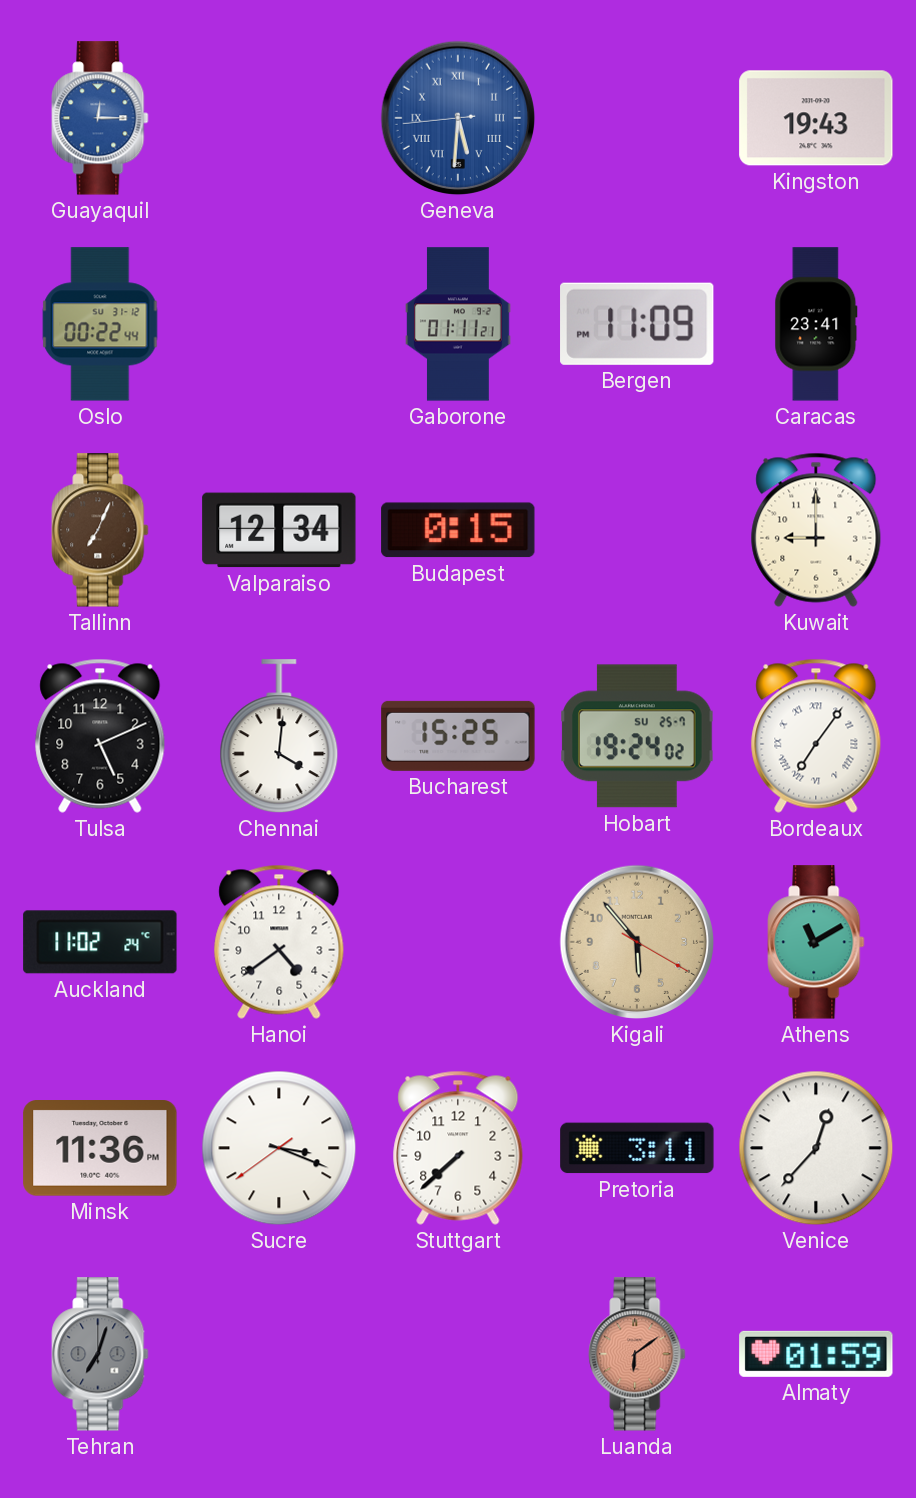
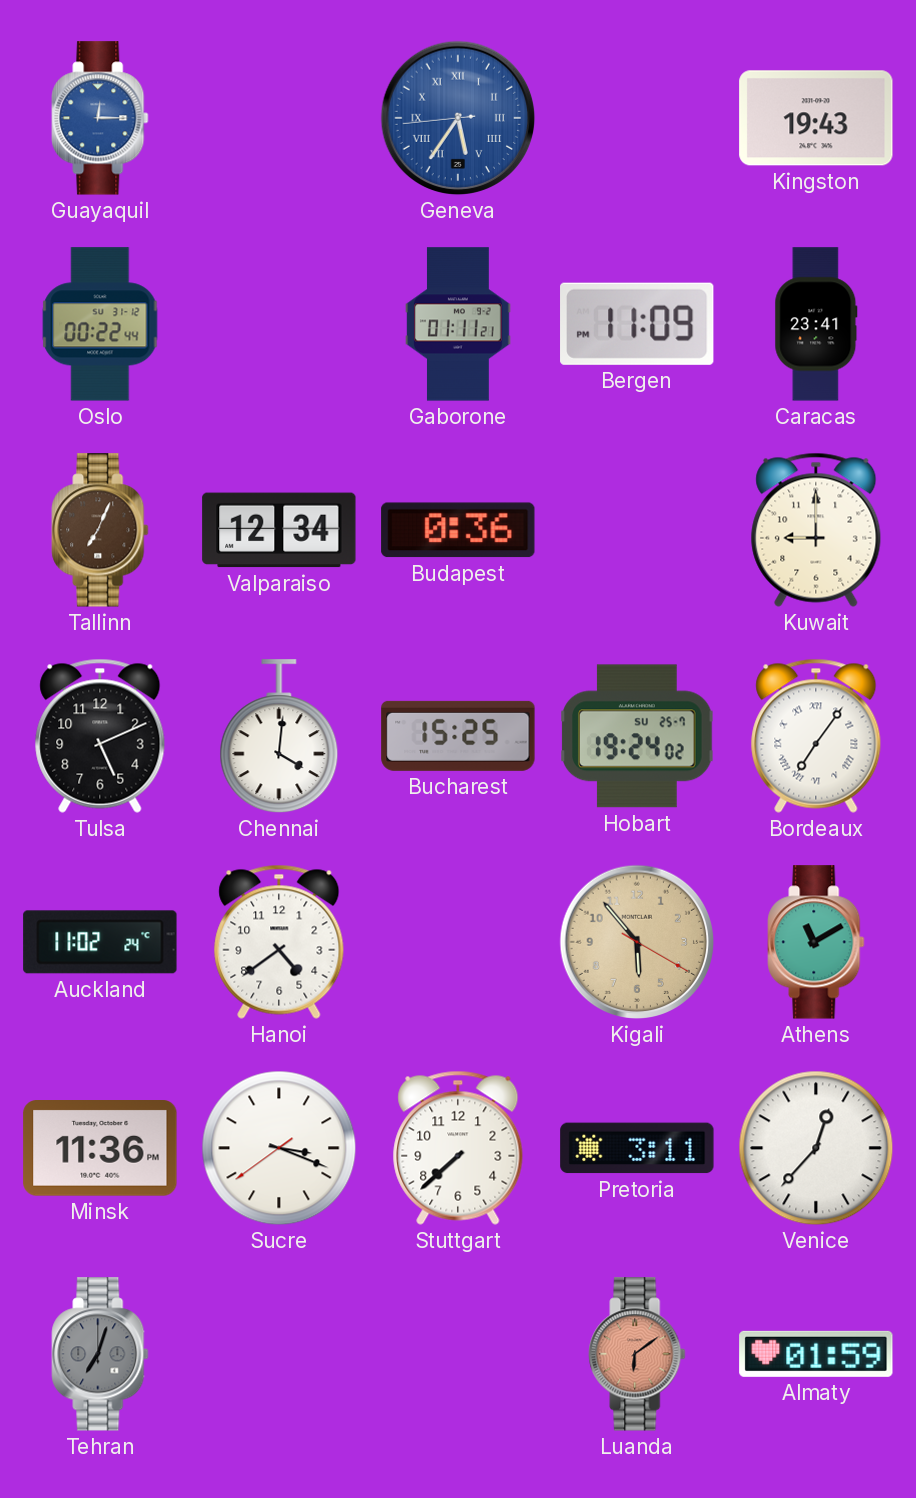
Geneva: 5:30 -> 5:35
Budapest: 0:15 -> 0:36
